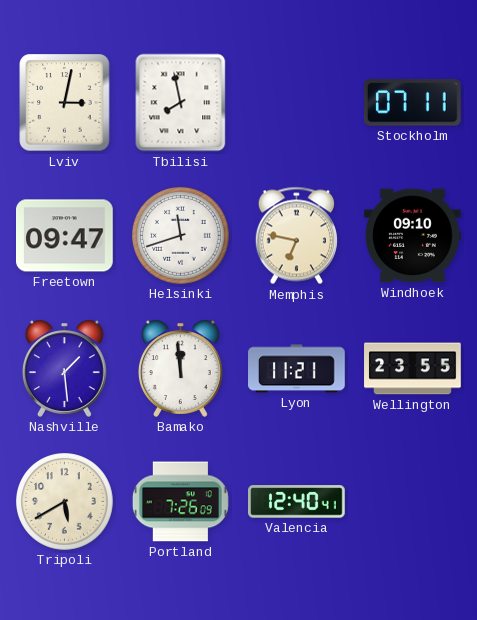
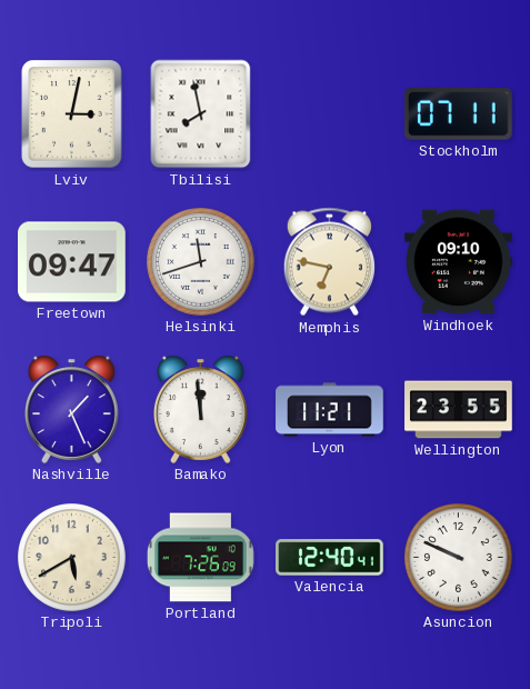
Nashville: 1:29 -> 1:26
Asuncion: none -> 9:49
